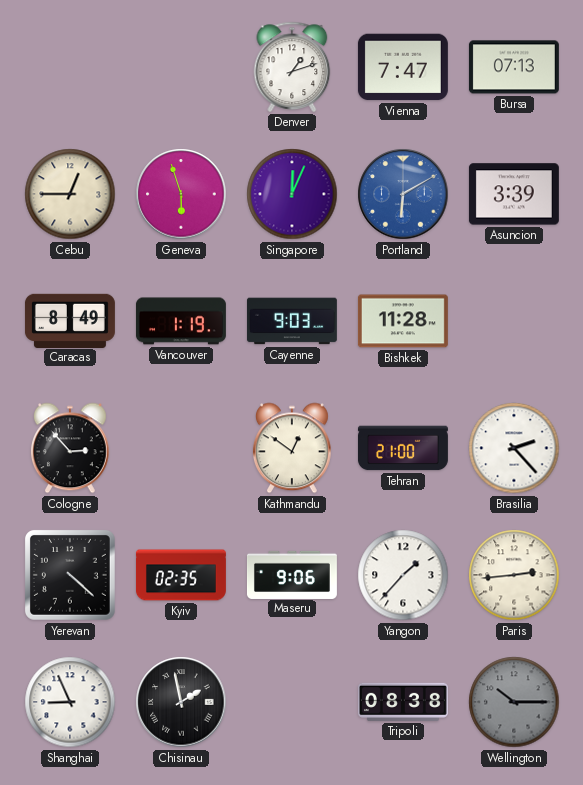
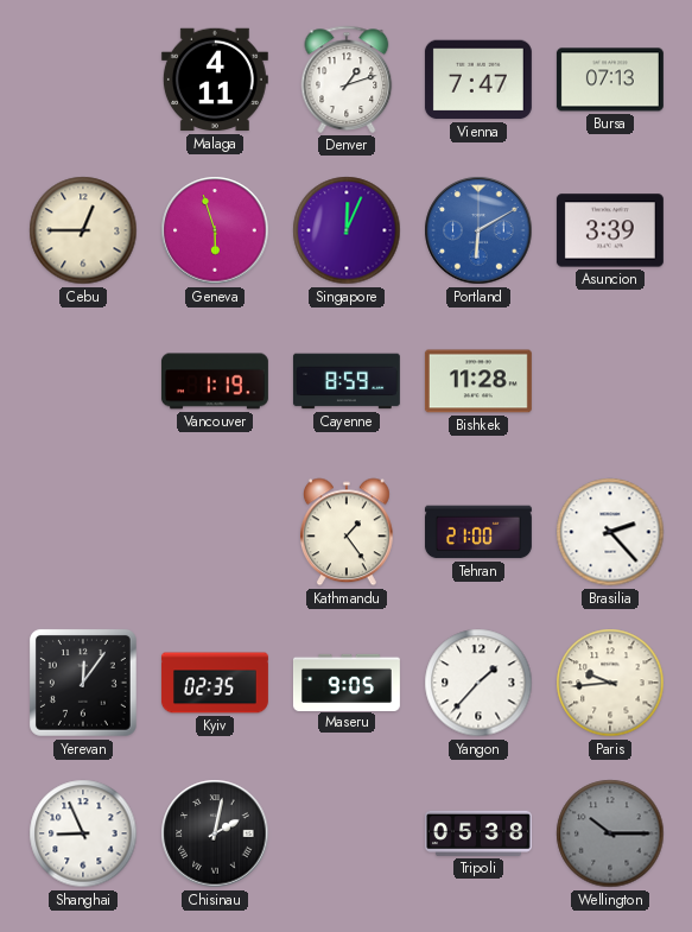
Malaga: none -> 4:11
Caracas: 8:49 -> none
Cayenne: 9:03 -> 8:59
Cologne: 2:53 -> none
Kathmandu: 12:51 -> 1:24
Yerevan: 4:22 -> 12:06
Maseru: 9:06 -> 9:05
Paris: 2:44 -> 9:44
Chisinau: 1:58 -> 2:02
Tripoli: 08:38 -> 05:38
